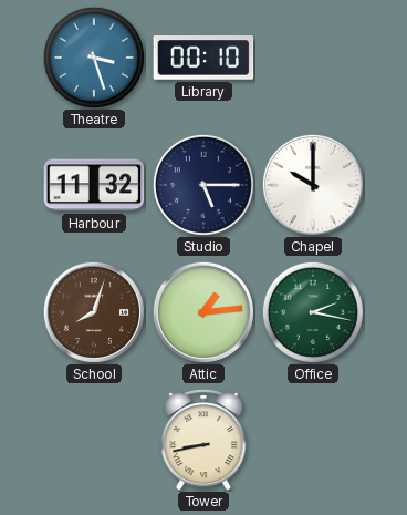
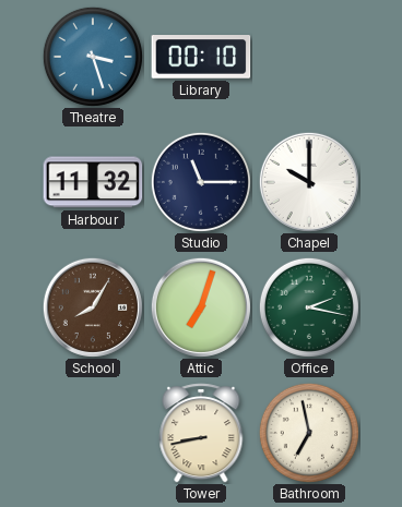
Studio: 5:15 -> 11:15
School: 8:03 -> 8:05
Attic: 1:14 -> 7:03
Bathroom: none -> 6:58
